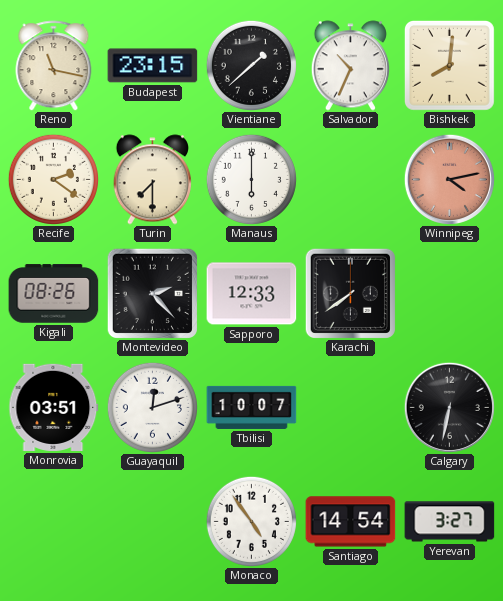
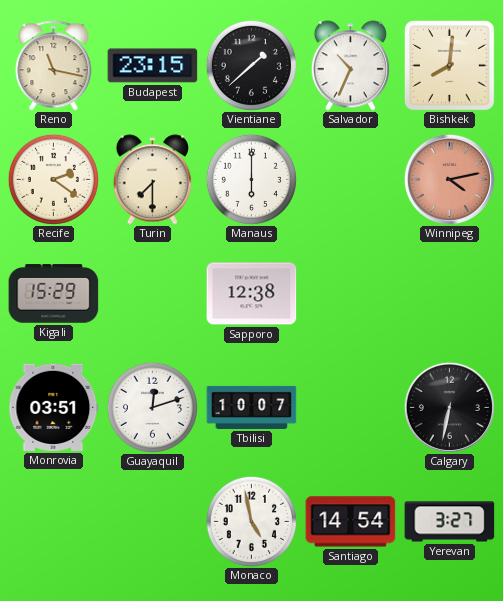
Kigali: 08:26 -> 15:29
Montevideo: 2:23 -> none
Sapporo: 12:33 -> 12:38
Karachi: 7:39 -> none
Monaco: 4:54 -> 4:58
